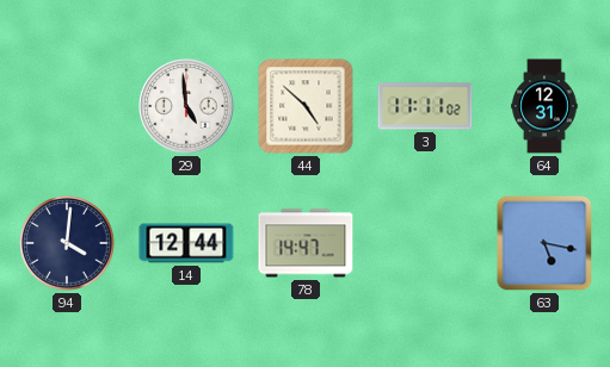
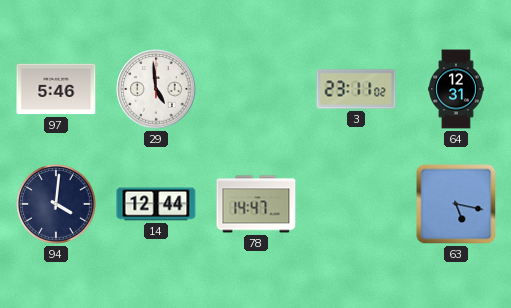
97: none -> 5:46
44: 4:52 -> none
3: 11:11 -> 23:11
